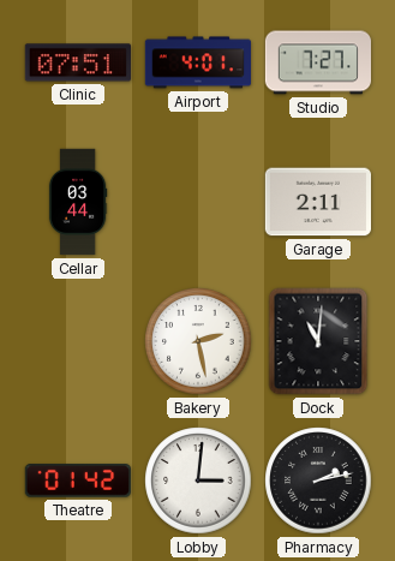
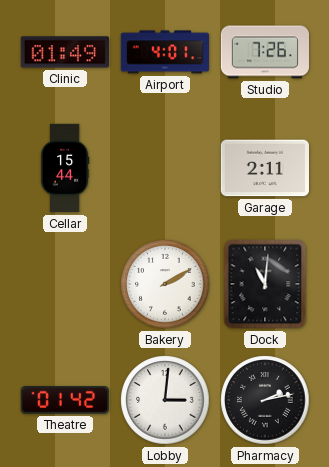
Clinic: 07:51 -> 01:49
Studio: 7:27 -> 7:26
Cellar: 03:44 -> 15:44
Bakery: 2:28 -> 2:10
